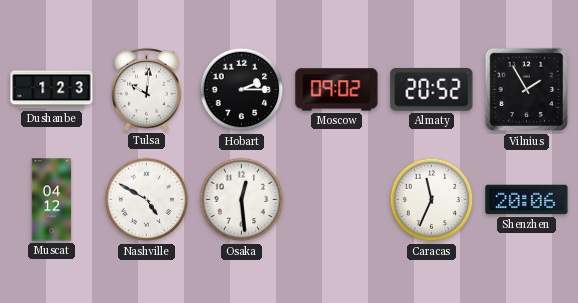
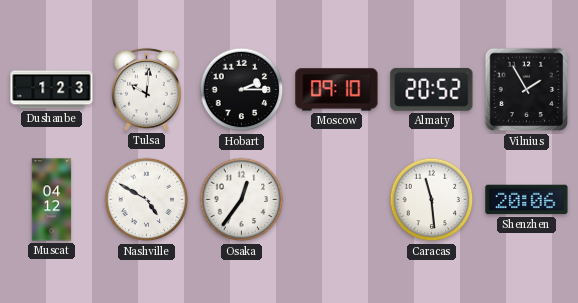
Moscow: 09:02 -> 09:10
Osaka: 12:29 -> 12:36
Caracas: 11:34 -> 11:29
